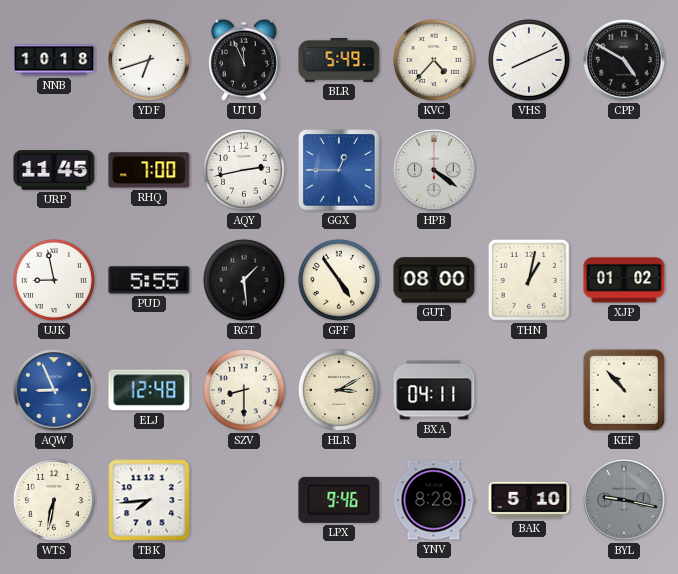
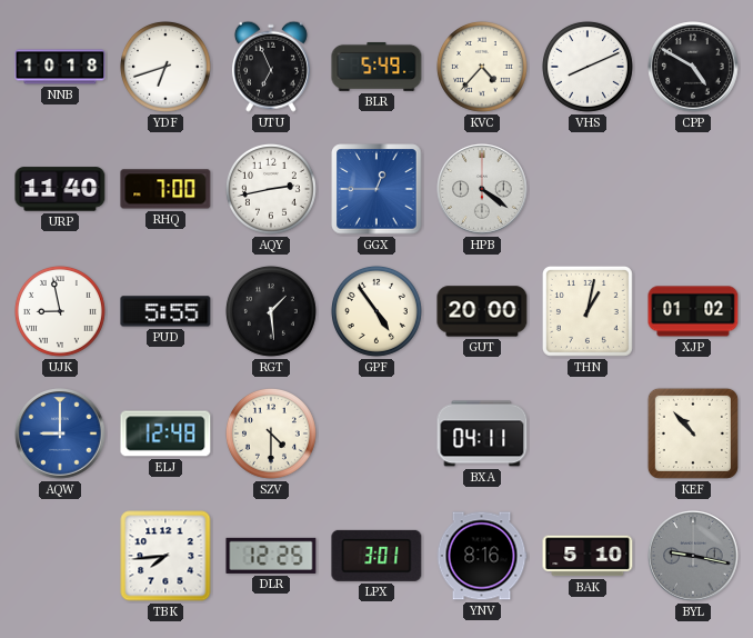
UTU: 11:56 -> 6:56
URP: 11:45 -> 11:40
GUT: 08:00 -> 20:00
AQW: 8:56 -> 9:00
SZV: 8:30 -> 4:30
HLR: 3:10 -> none
WTS: 6:32 -> none
DLR: none -> 12:25
LPX: 9:46 -> 3:01
YNV: 8:28 -> 8:16
